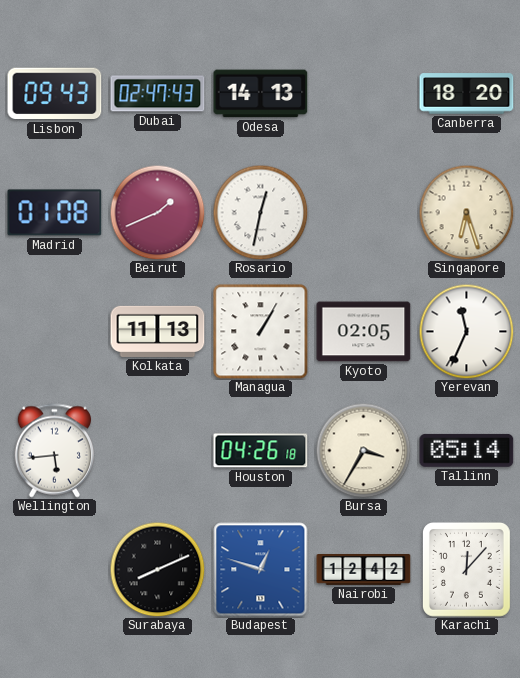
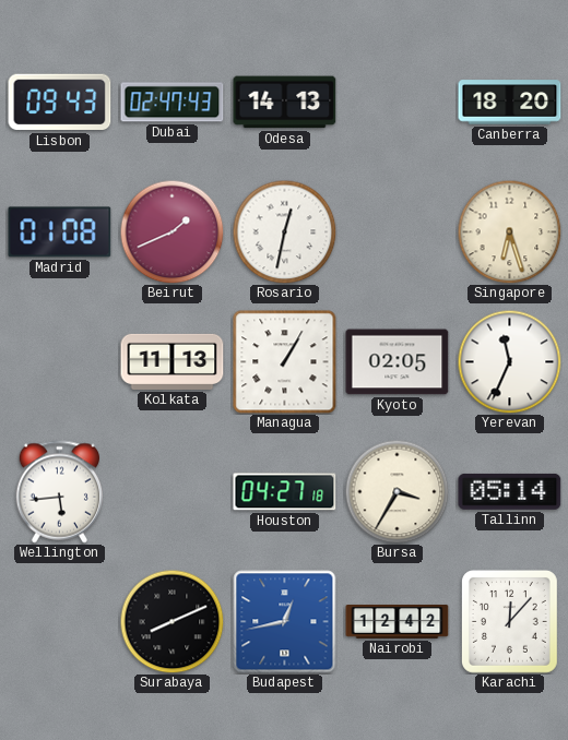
Houston: 04:26 -> 04:27
Budapest: 12:48 -> 12:43
